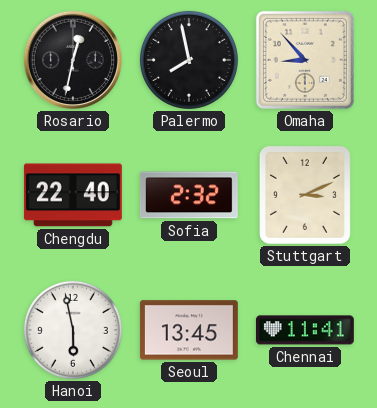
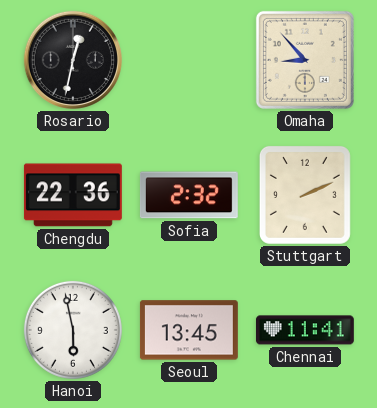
Palermo: 7:58 -> none
Chengdu: 22:40 -> 22:36
Stuttgart: 3:11 -> 2:11
